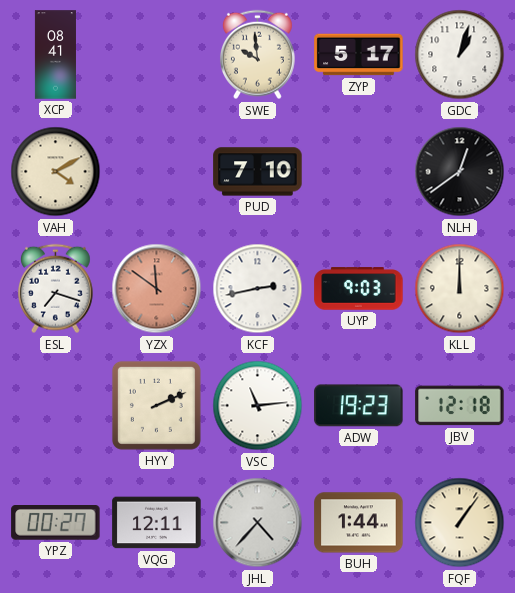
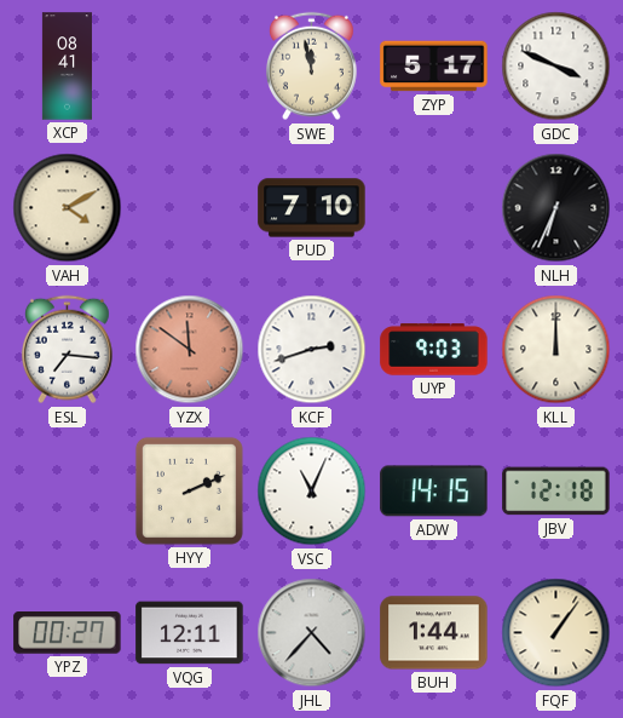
SWE: 9:59 -> 11:58
GDC: 1:03 -> 3:49
NLH: 12:39 -> 6:34
ESL: 7:18 -> 7:16
KCF: 2:43 -> 2:42
VSC: 11:14 -> 11:04
ADW: 19:23 -> 14:15
